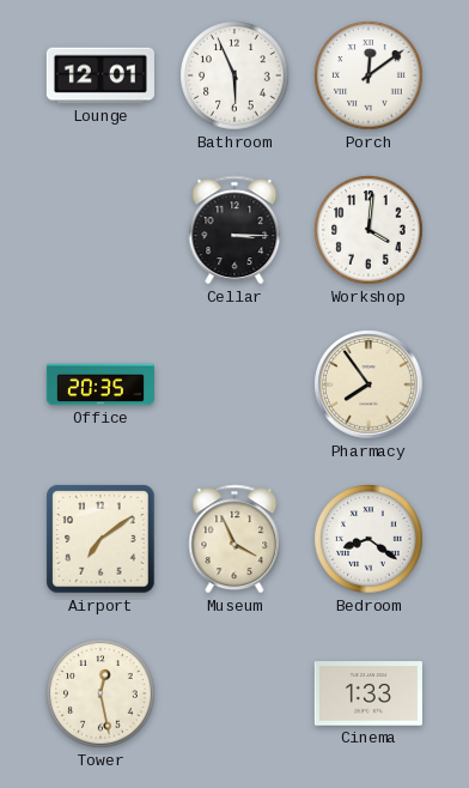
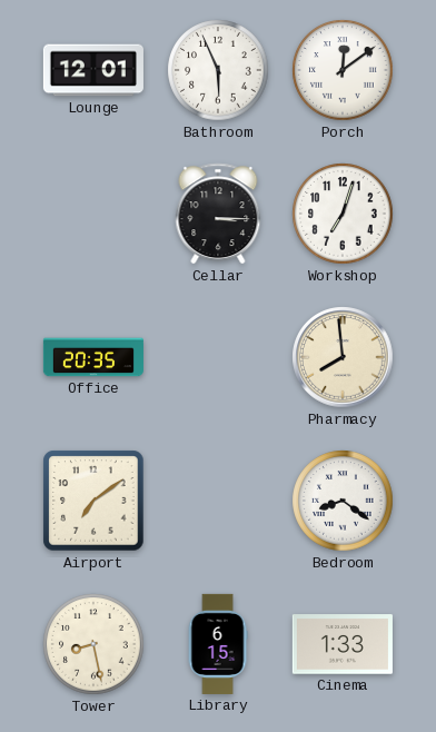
Workshop: 4:01 -> 7:03
Pharmacy: 7:54 -> 7:59
Museum: 3:56 -> none
Tower: 12:28 -> 8:28
Library: none -> 6:15
